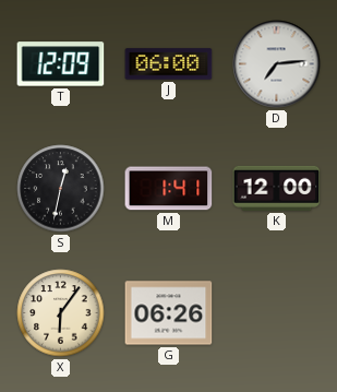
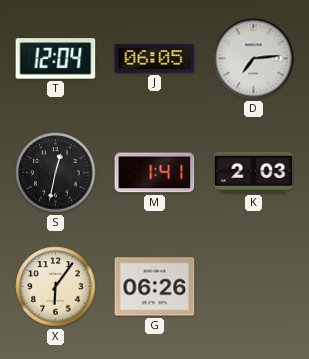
T: 12:09 -> 12:04
J: 06:00 -> 06:05
K: 12:00 -> 2:03
